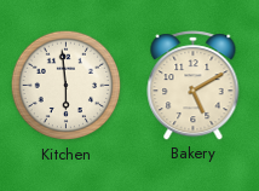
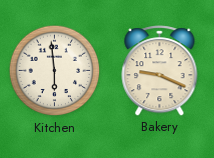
Bakery: 5:10 -> 9:19
